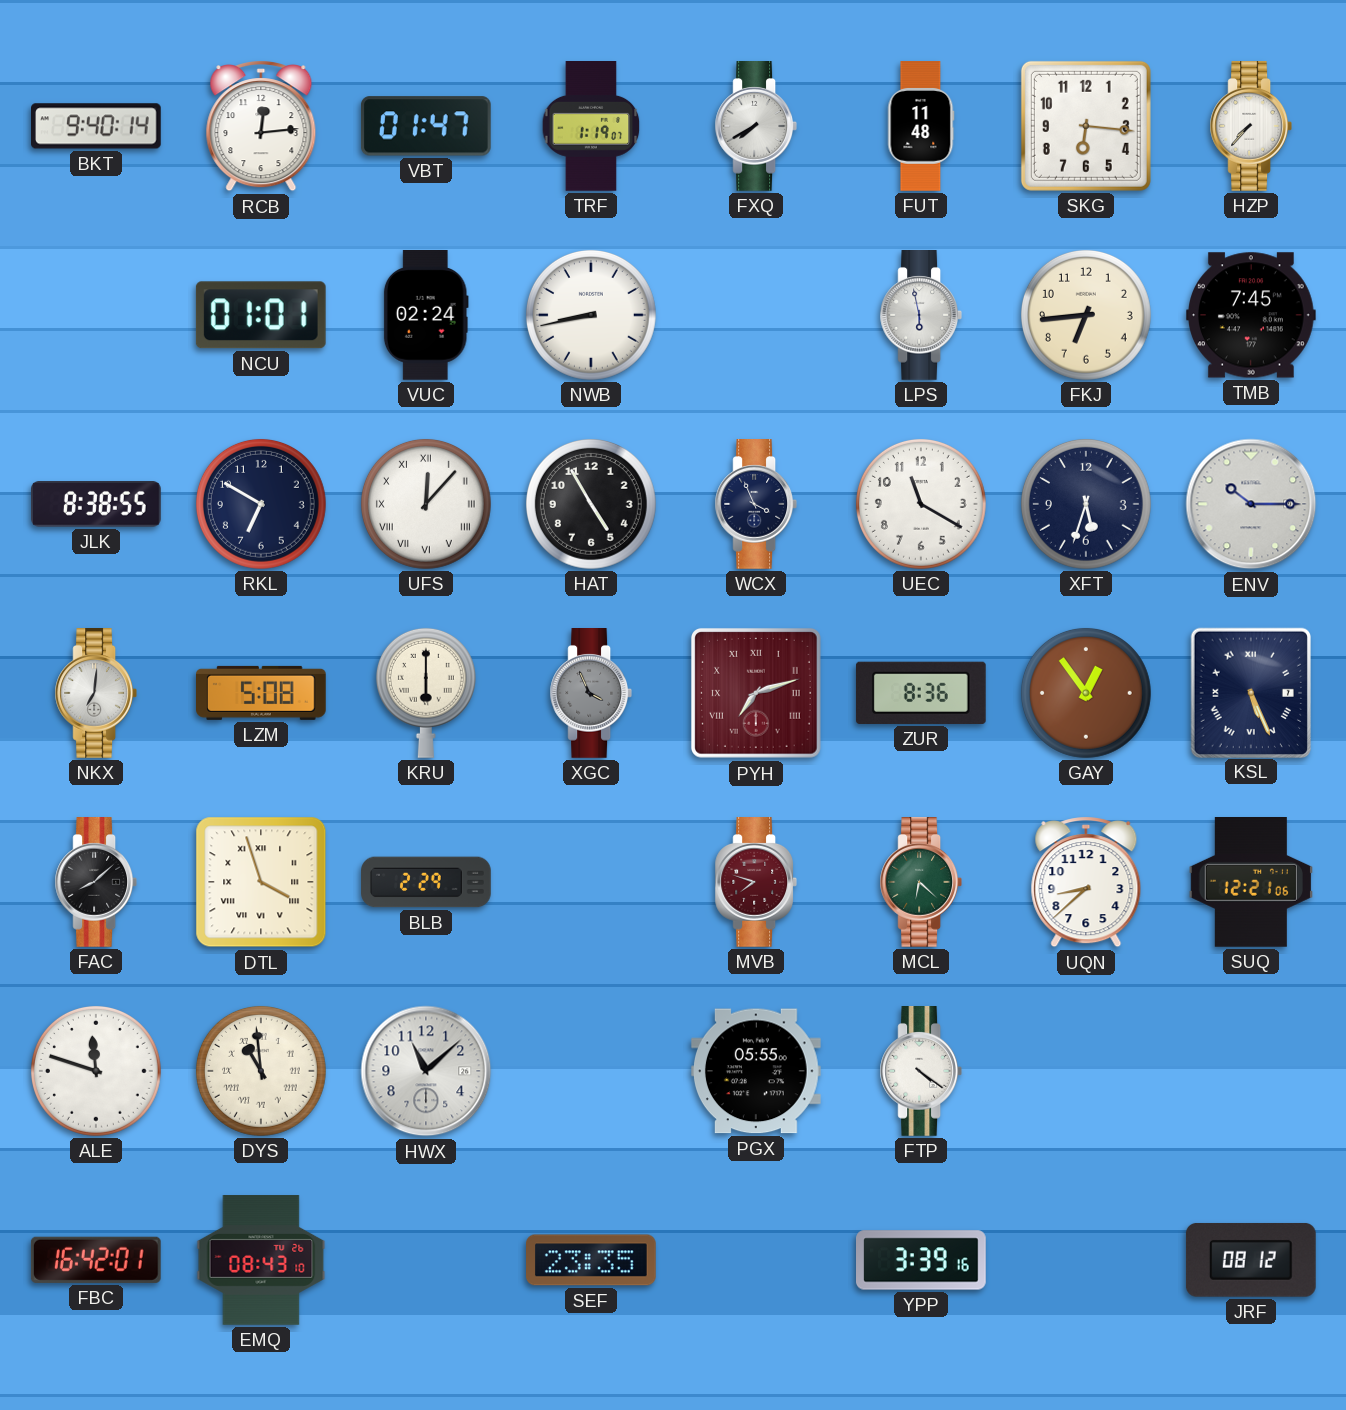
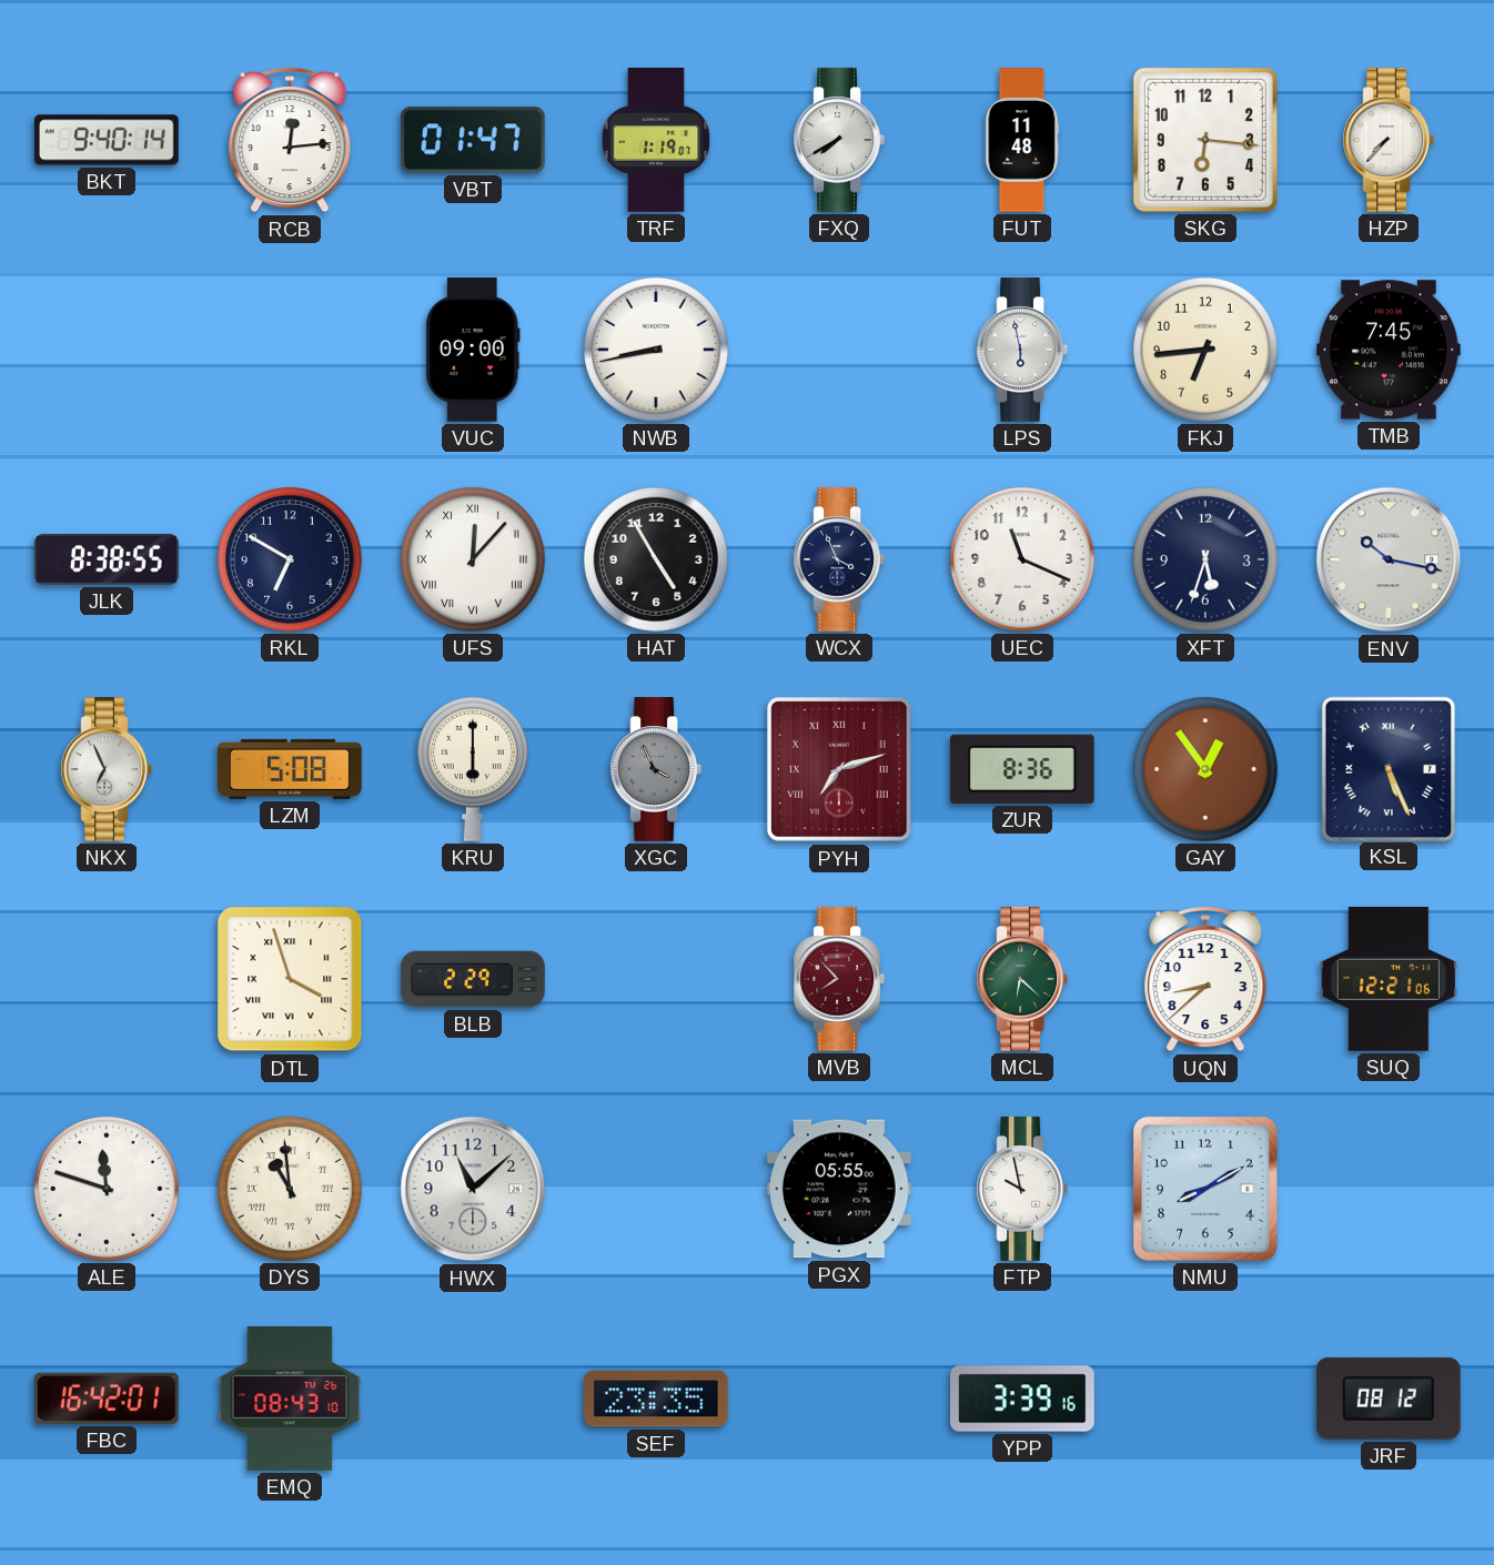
NCU: 01:01 -> none
VUC: 02:24 -> 09:00
UEC: 11:20 -> 11:19
ENV: 10:15 -> 10:17
NKX: 7:01 -> 6:56
FAC: 8:08 -> none
MVB: 7:48 -> 7:53
FTP: 4:21 -> 9:58
NMU: none -> 8:10
